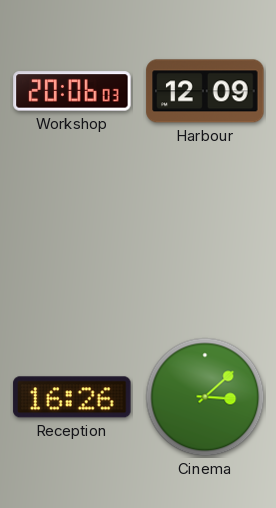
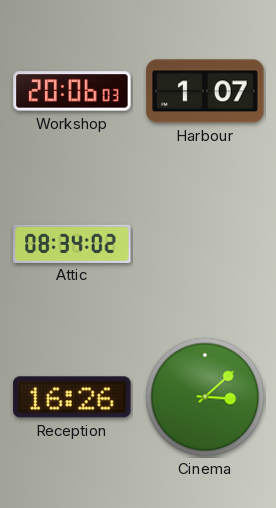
Harbour: 12:09 -> 1:07
Attic: none -> 08:34
